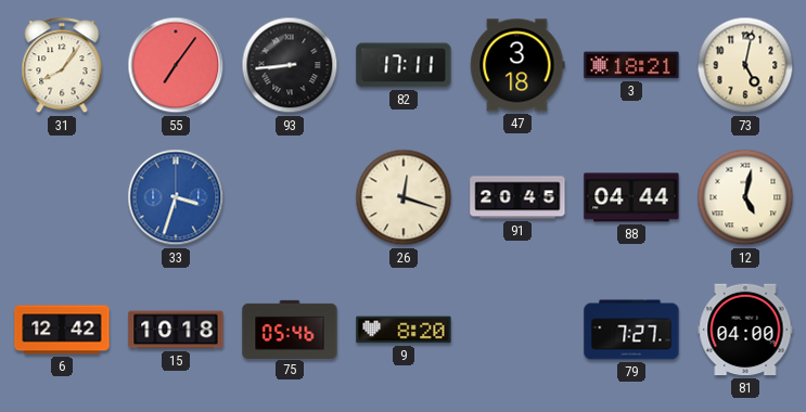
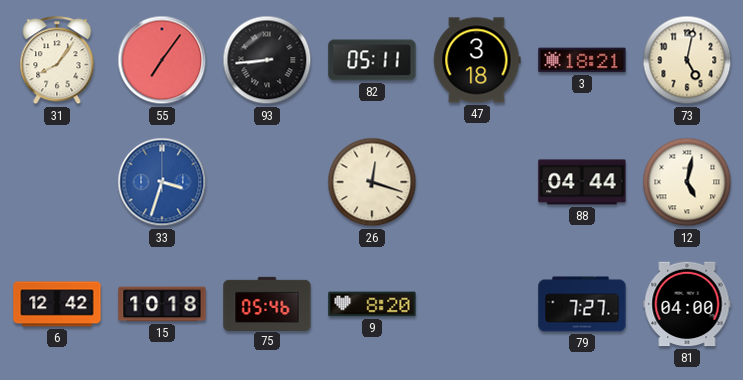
82: 17:11 -> 05:11
91: 20:45 -> none
